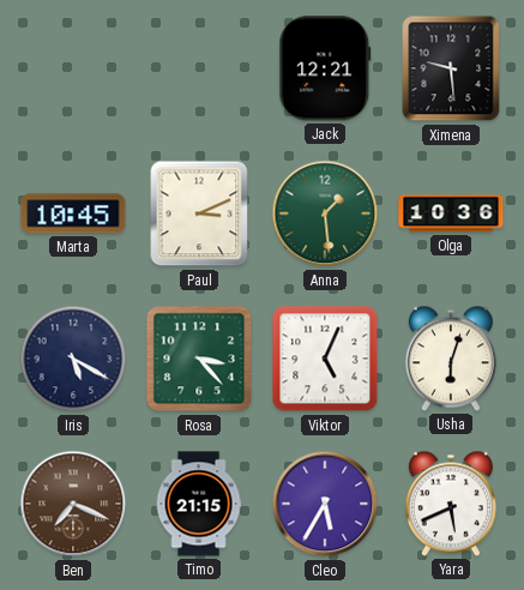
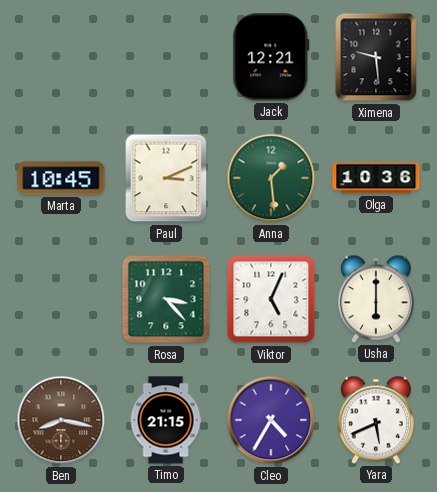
Iris: 5:20 -> none
Usha: 6:03 -> 6:00
Ben: 7:19 -> 8:17
Cleo: 5:35 -> 4:35
